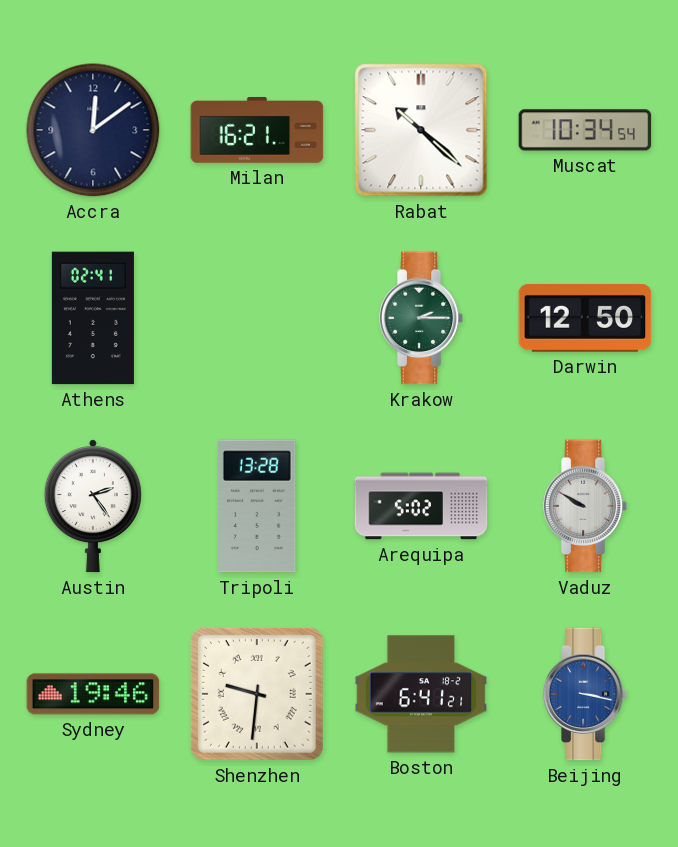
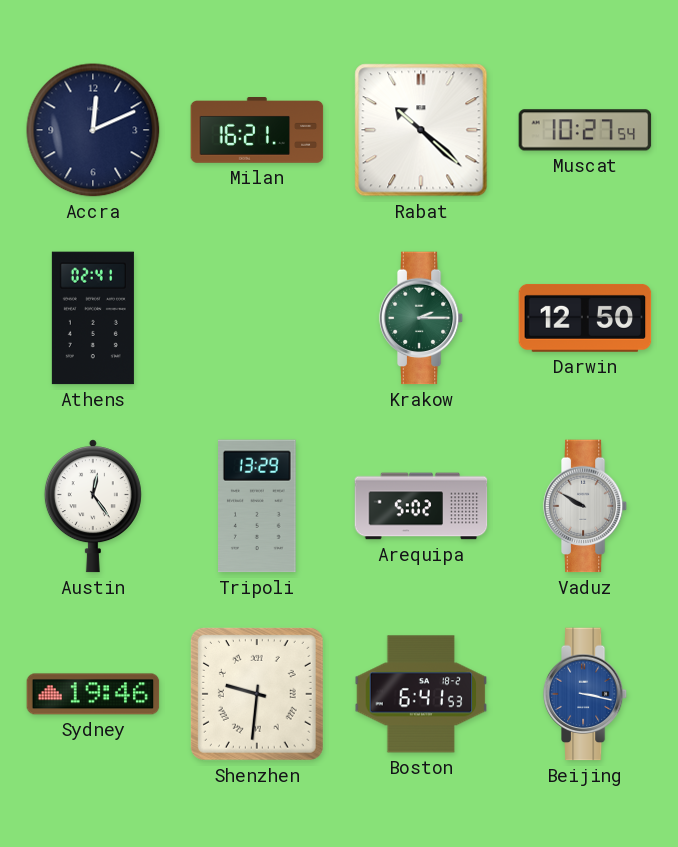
Accra: 12:09 -> 12:11
Muscat: 10:34 -> 10:27
Austin: 2:24 -> 12:24
Tripoli: 13:28 -> 13:29
Boston: 6:41:21 -> 6:41:53
